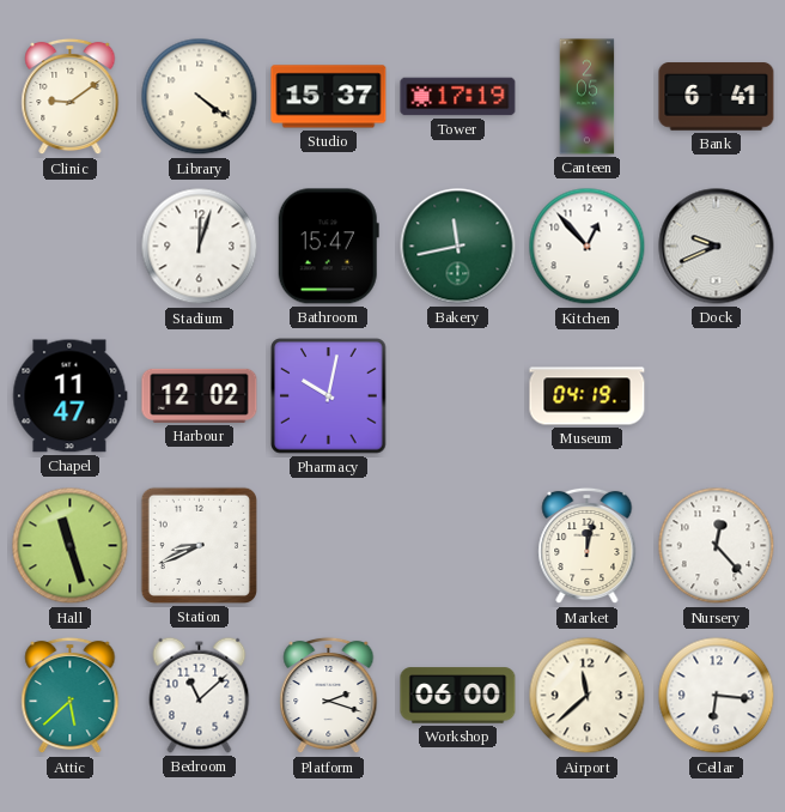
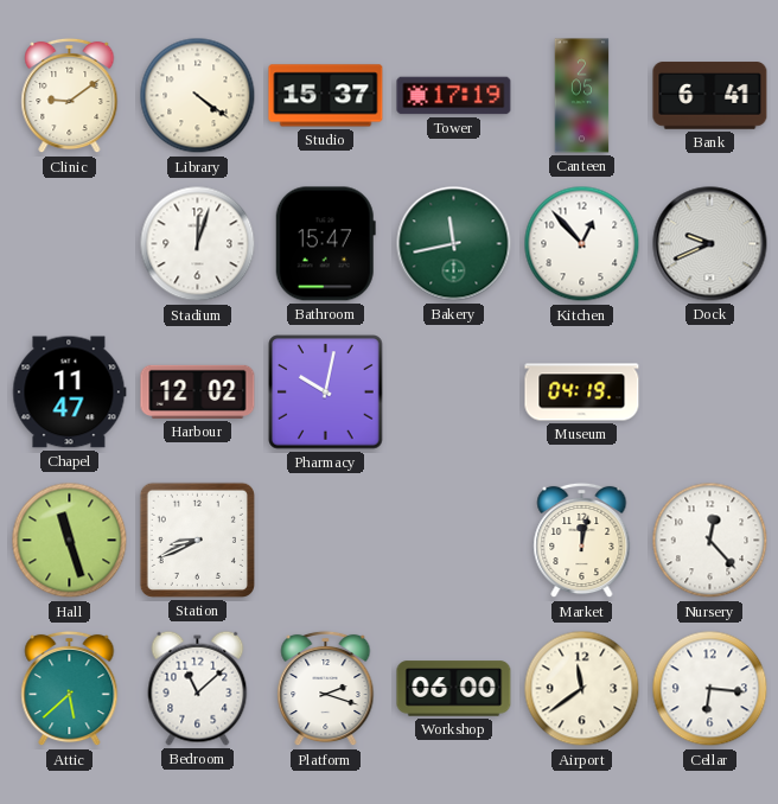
Airport: 11:38 -> 11:39
